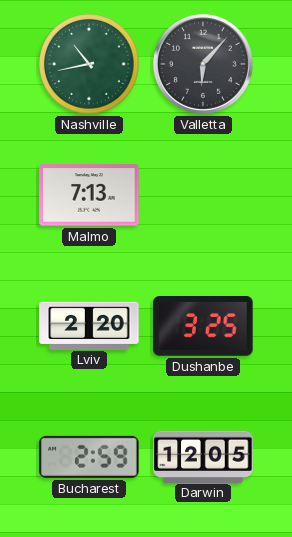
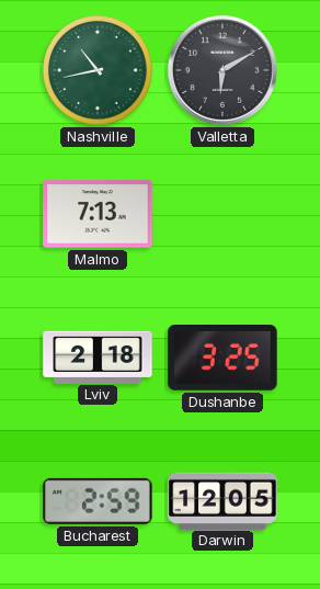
Valletta: 6:07 -> 6:10
Lviv: 2:20 -> 2:18
